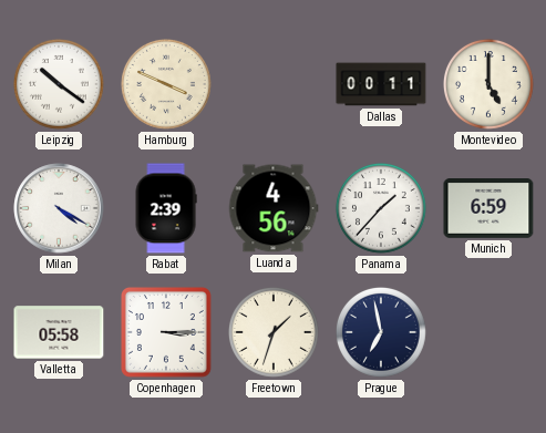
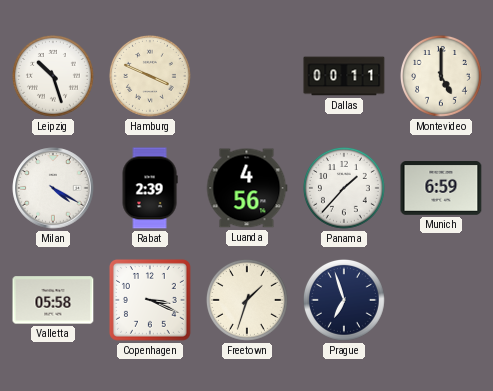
Leipzig: 10:21 -> 10:27
Copenhagen: 3:15 -> 3:19
Prague: 6:58 -> 6:57
